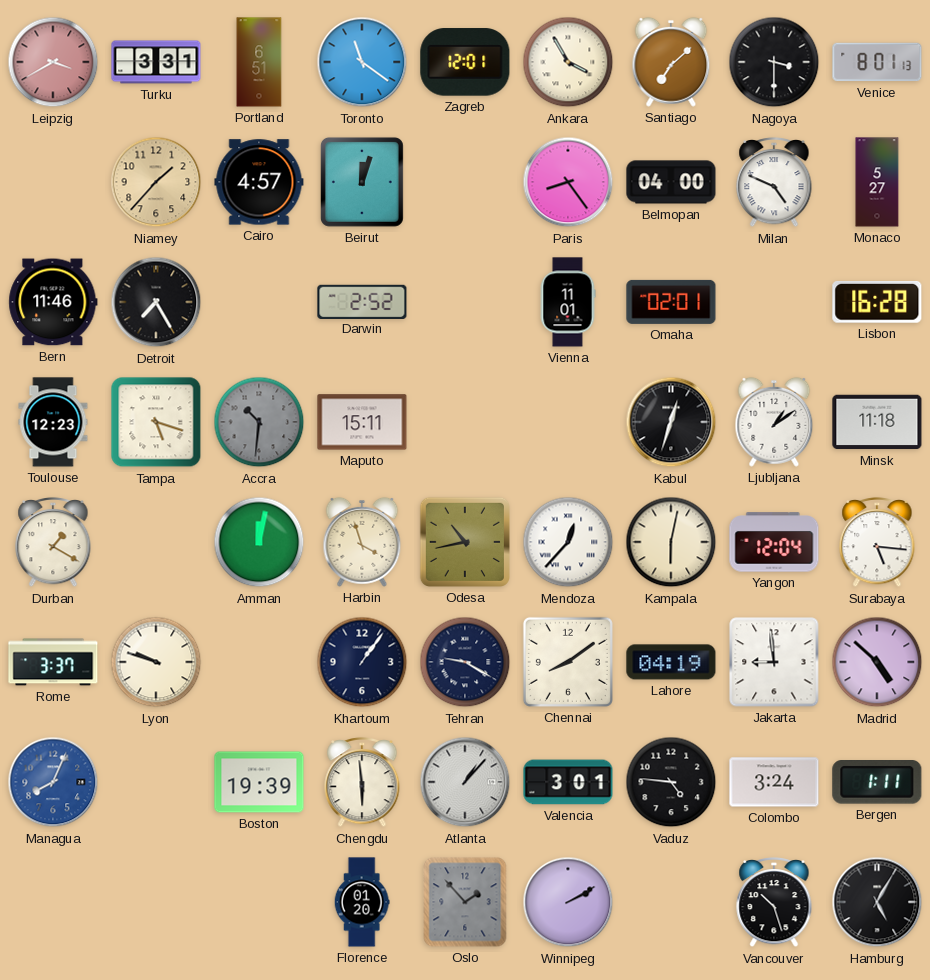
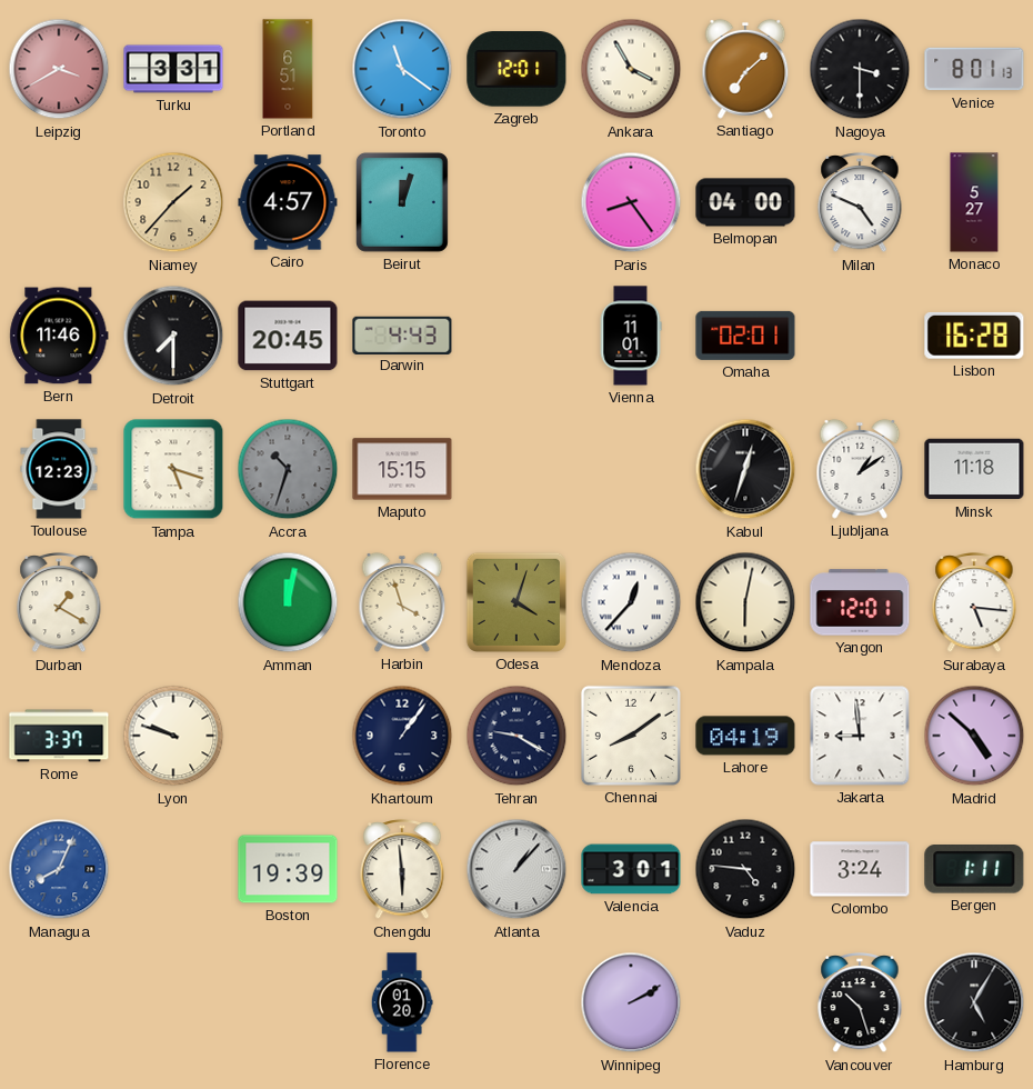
Detroit: 7:25 -> 7:30
Stuttgart: none -> 20:45
Darwin: 2:52 -> 4:43
Accra: 10:31 -> 10:33
Maputo: 15:11 -> 15:15
Odesa: 10:43 -> 4:03
Yangon: 12:04 -> 12:01
Oslo: 1:53 -> none
